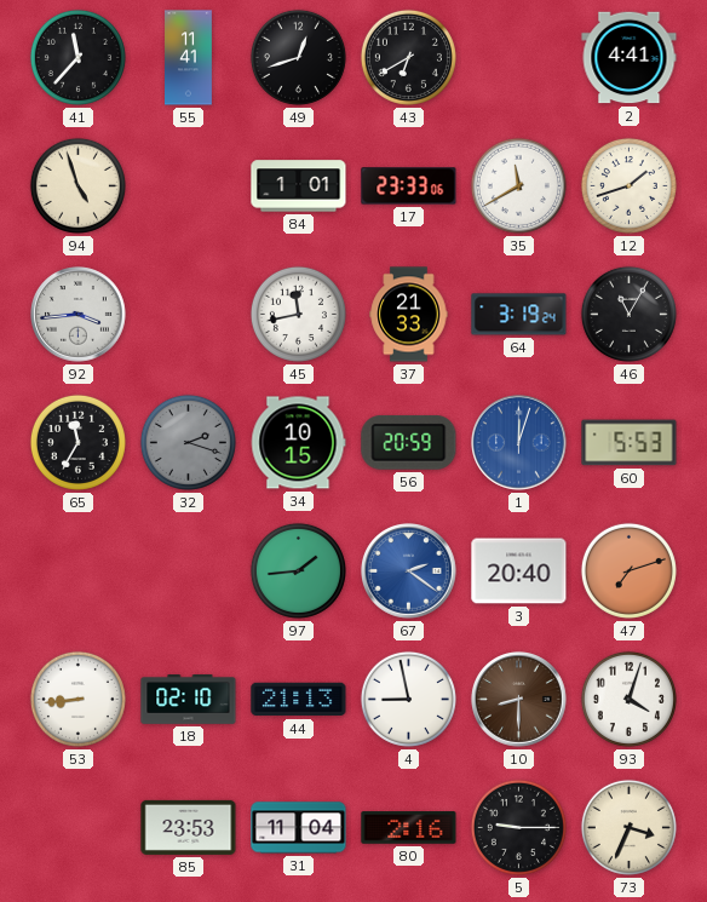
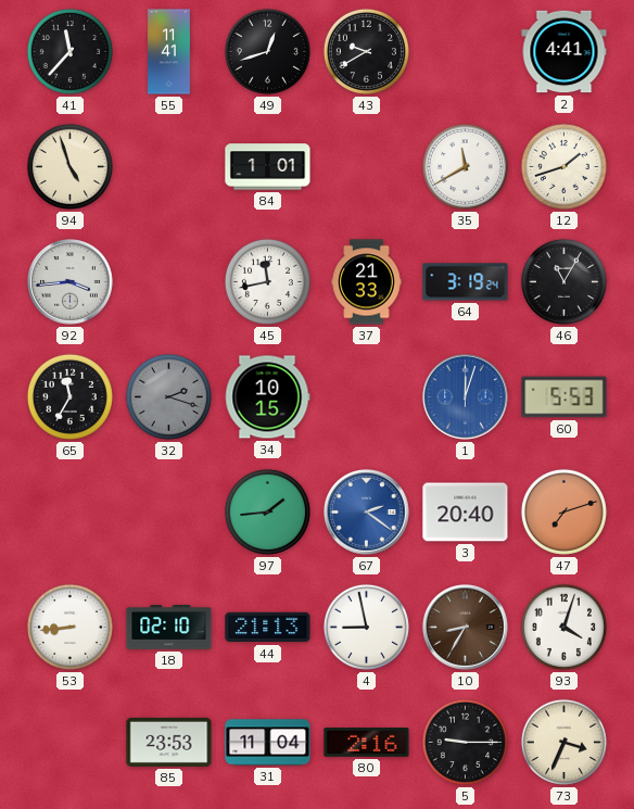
43: 6:40 -> 9:40
17: 23:33 -> none
56: 20:59 -> none
10: 8:30 -> 8:35
